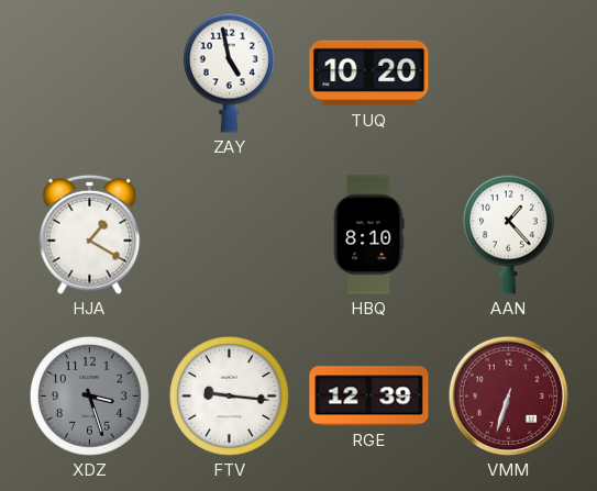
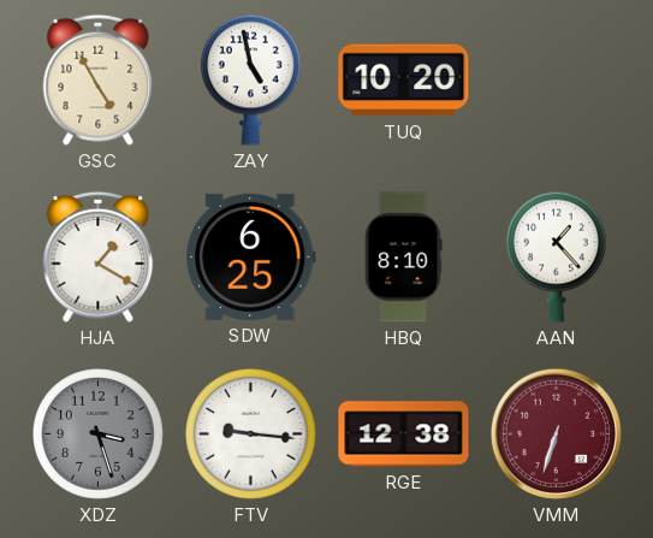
GSC: none -> 4:55
SDW: none -> 6:25
RGE: 12:39 -> 12:38
